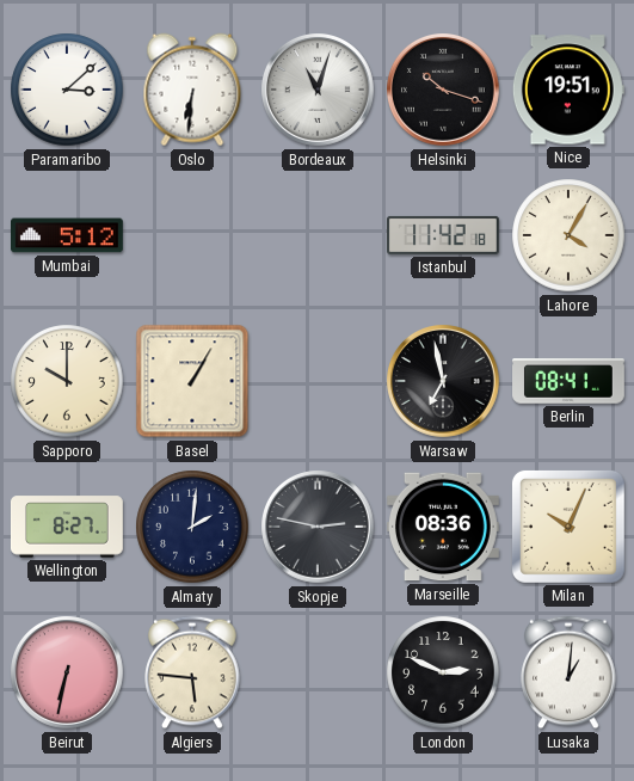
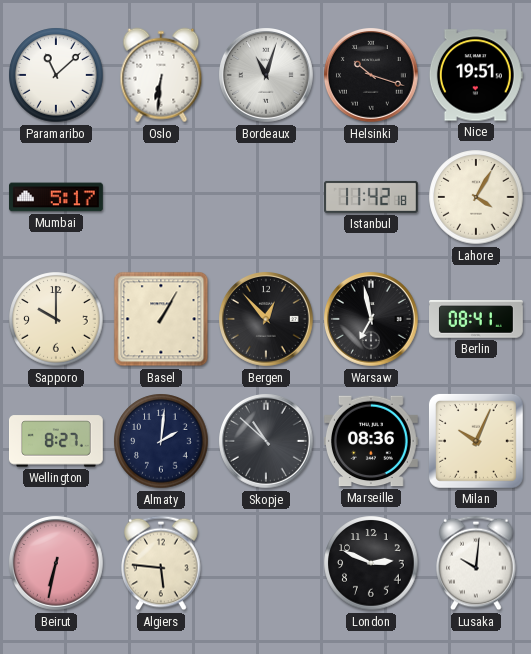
Paramaribo: 3:08 -> 11:08
Mumbai: 5:12 -> 5:17
Bergen: none -> 12:53
Skopje: 2:47 -> 10:52
Lusaka: 1:01 -> 10:01
